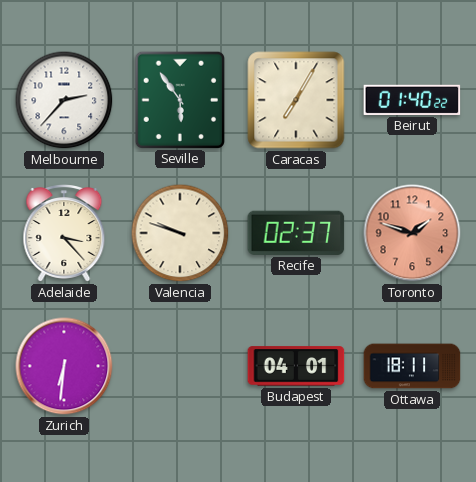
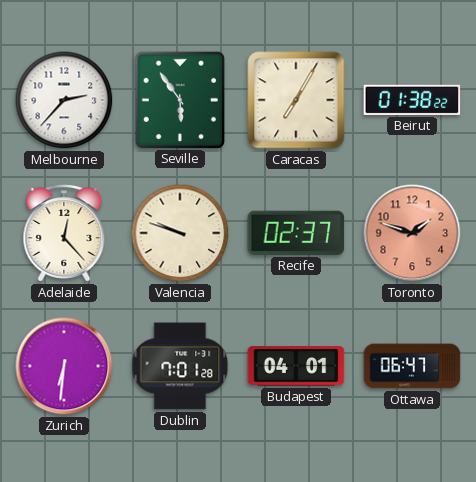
Beirut: 01:40 -> 01:38
Adelaide: 3:23 -> 12:23
Dublin: none -> 7:01
Ottawa: 18:11 -> 06:47
